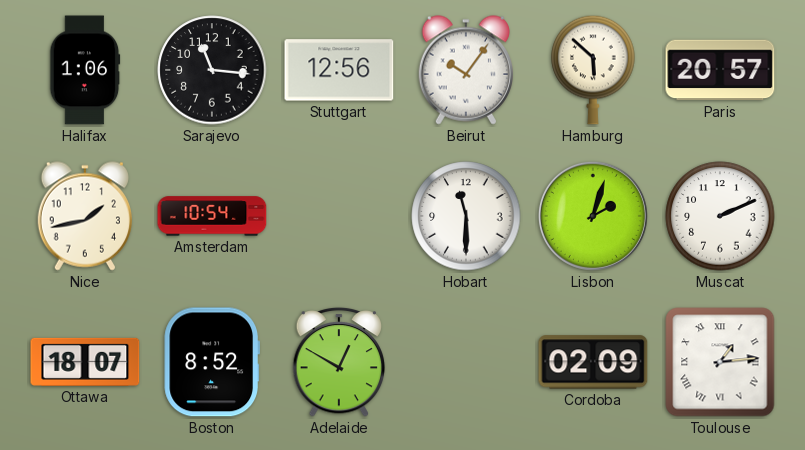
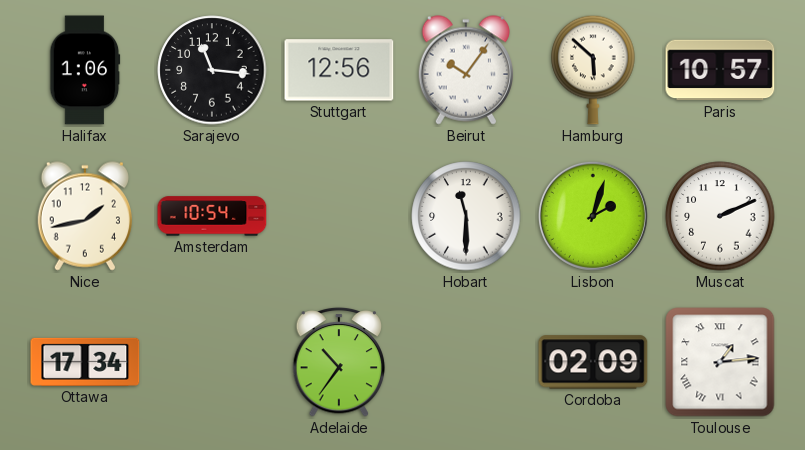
Paris: 20:57 -> 10:57
Ottawa: 18:07 -> 17:34
Boston: 8:52 -> none
Adelaide: 12:50 -> 10:36
